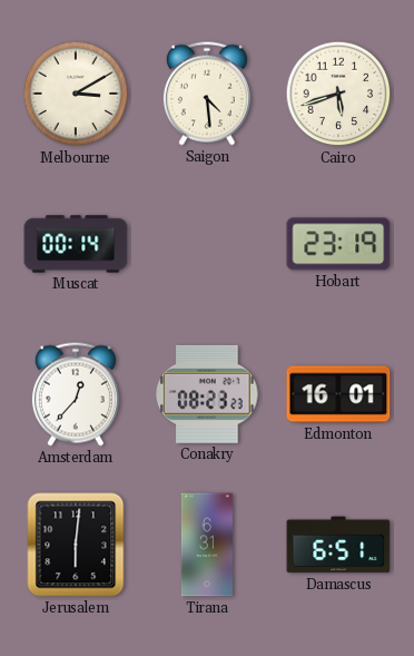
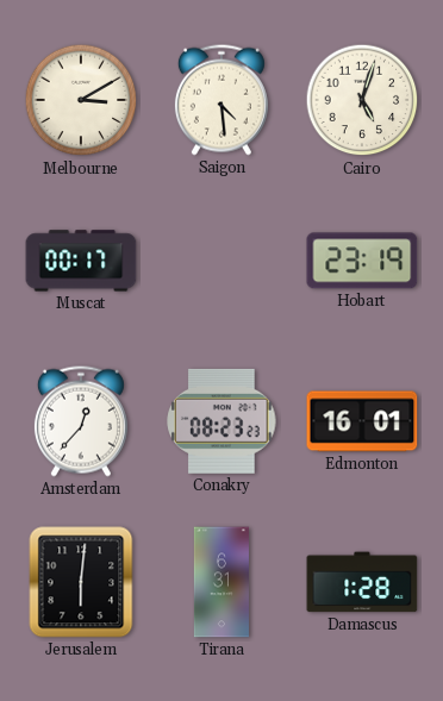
Cairo: 5:42 -> 5:03
Muscat: 00:14 -> 00:17
Damascus: 6:51 -> 1:28
